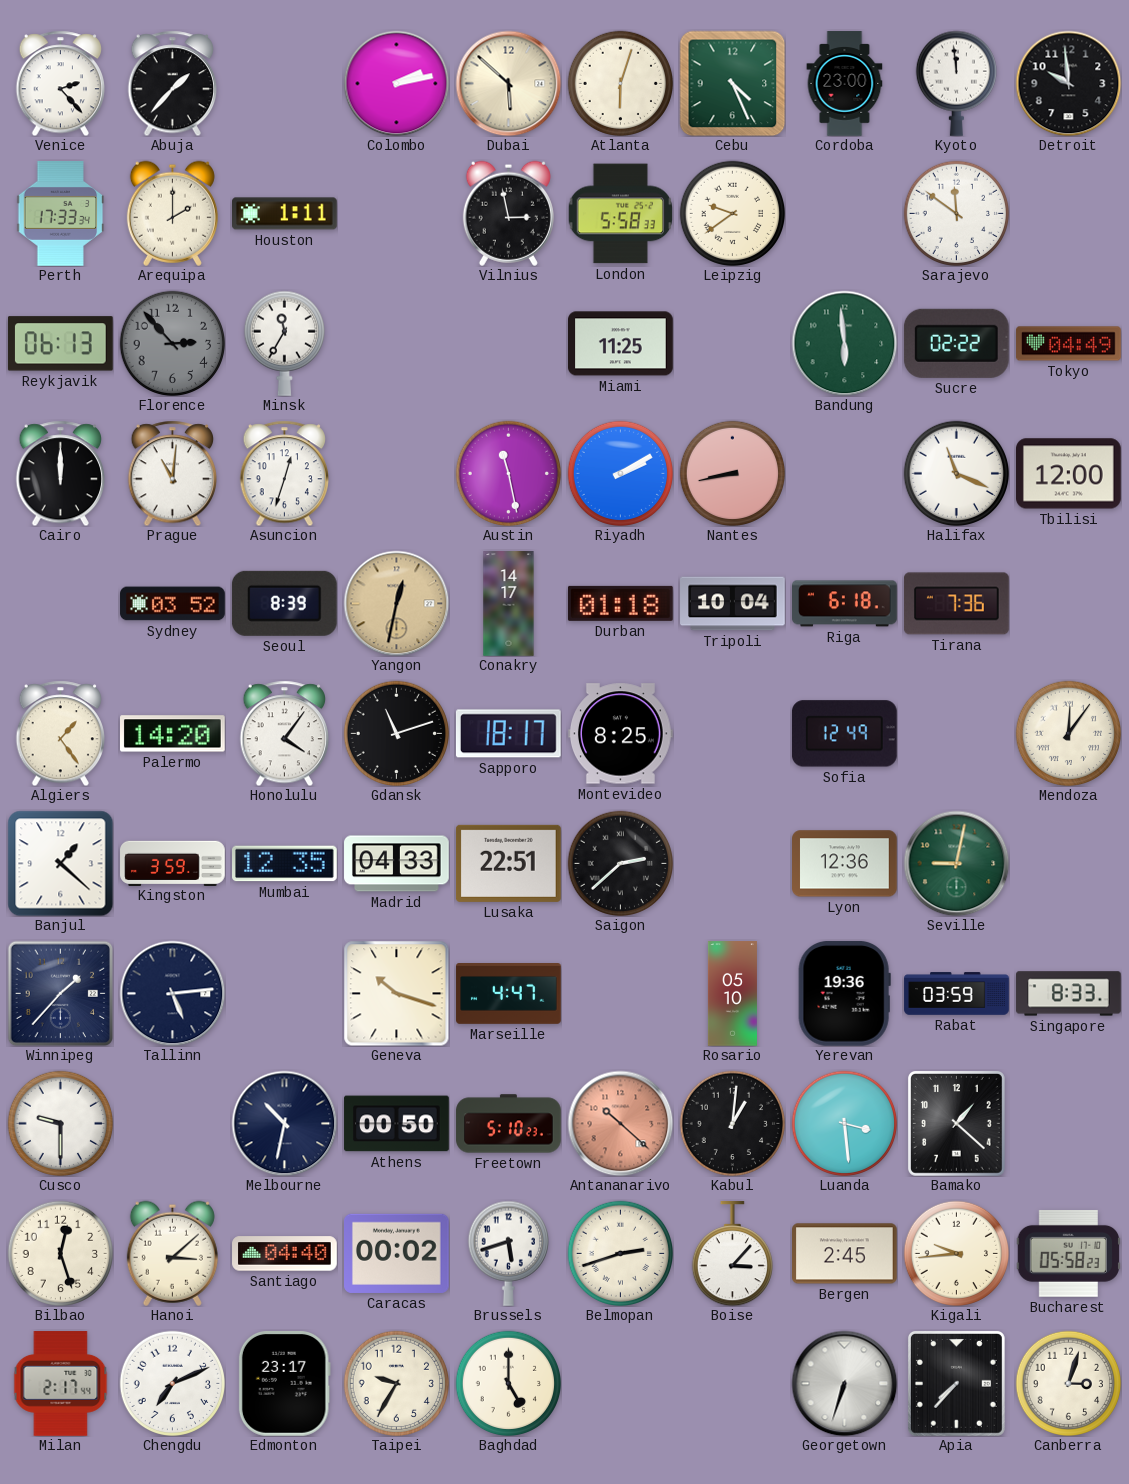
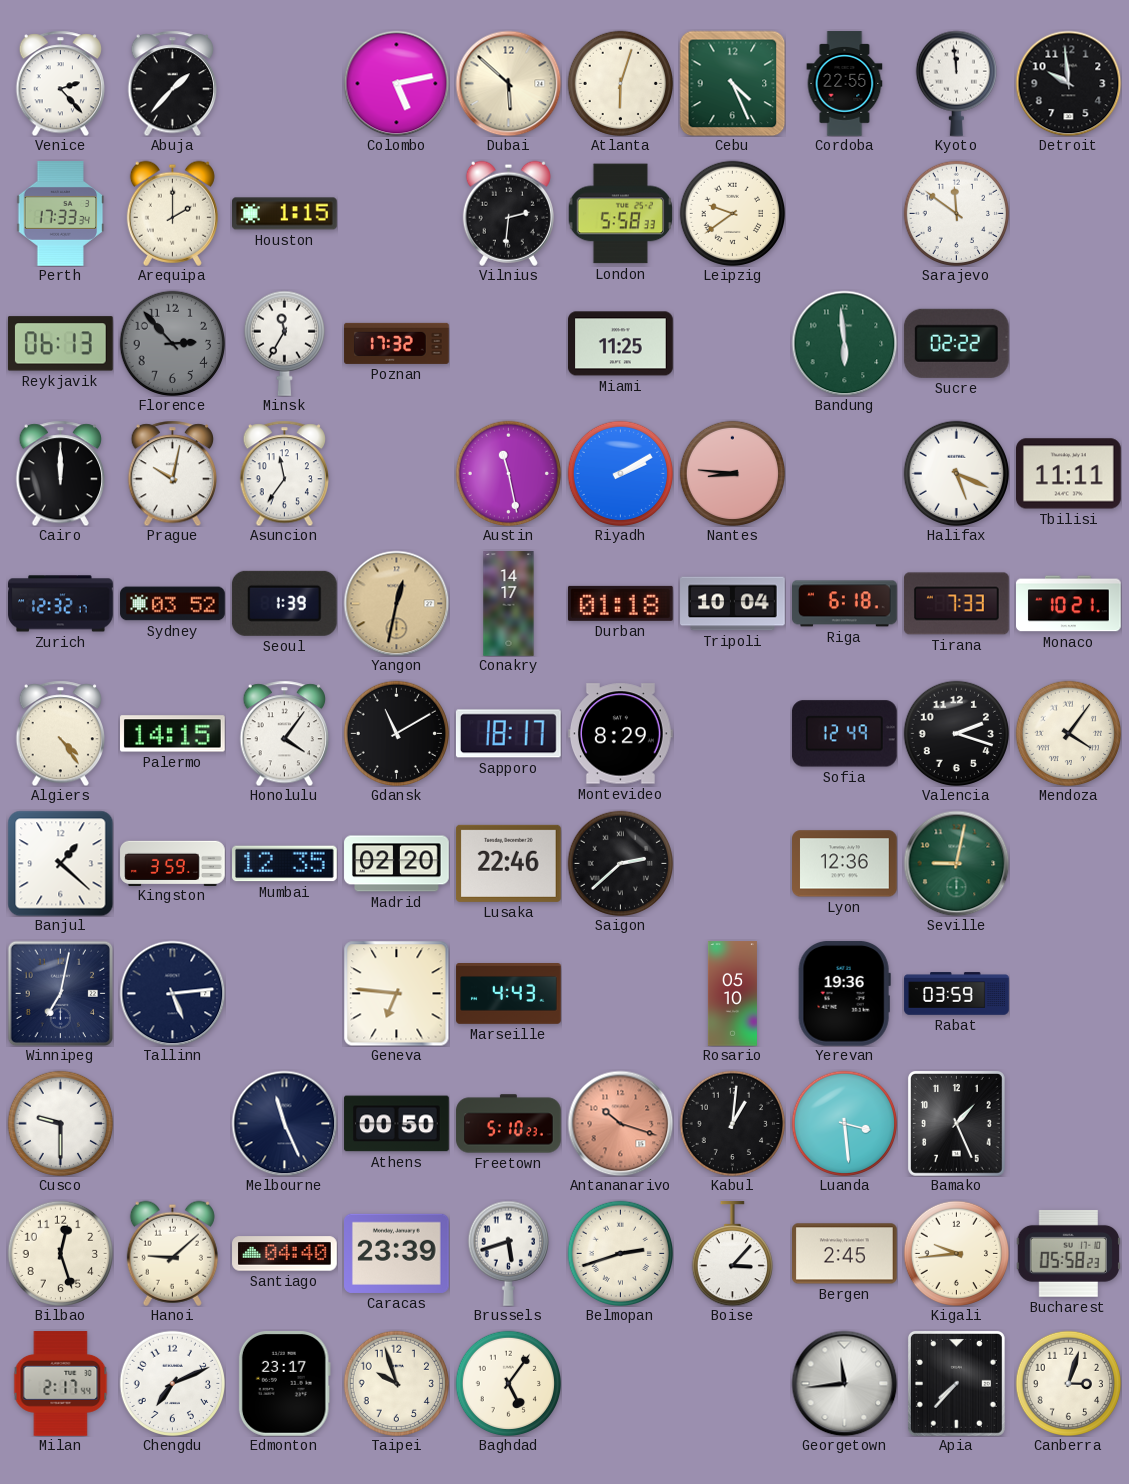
Colombo: 2:13 -> 5:13
Cordoba: 23:00 -> 22:55
Houston: 1:11 -> 1:15
Vilnius: 2:58 -> 2:31
Poznan: none -> 17:32
Tokyo: 04:49 -> none
Prague: 11:01 -> 10:02
Asuncion: 12:33 -> 11:36
Nantes: 8:43 -> 8:46
Halifax: 11:19 -> 5:19
Tbilisi: 12:00 -> 11:11
Zurich: none -> 12:32
Seoul: 8:39 -> 1:39
Tirana: 7:36 -> 7:33
Monaco: none -> 10:21
Algiers: 1:24 -> 4:24
Palermo: 14:20 -> 14:15
Gdansk: 11:12 -> 11:10
Montevideo: 8:25 -> 8:29
Valencia: none -> 2:18
Mendoza: 12:06 -> 4:06
Madrid: 04:33 -> 02:20
Lusaka: 22:51 -> 22:46
Winnipeg: 1:37 -> 7:02
Geneva: 10:18 -> 6:46
Marseille: 4:47 -> 4:43
Singapore: 8:33 -> none
Melbourne: 10:32 -> 11:26
Antananarivo: 10:22 -> 10:18
Bamako: 1:22 -> 1:26
Hanoi: 3:08 -> 9:08
Caracas: 00:02 -> 23:39
Taipei: 9:35 -> 9:57
Baghdad: 5:00 -> 5:06
Georgetown: 6:33 -> 11:44
